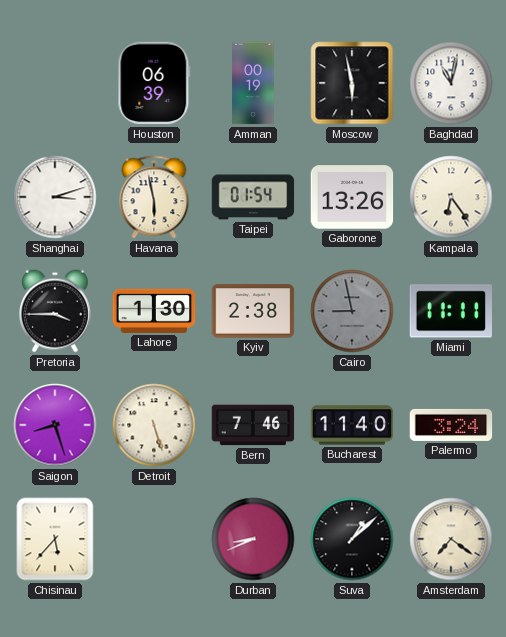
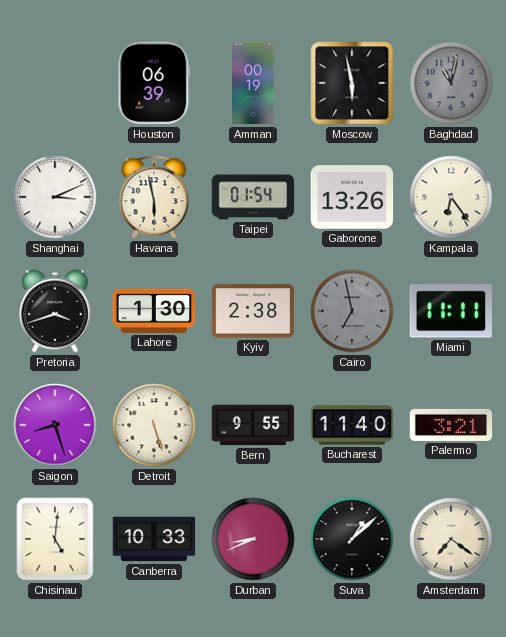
Baghdad dial: white -> grey
Shanghai: 3:12 -> 3:11
Pretoria: 3:45 -> 3:42
Cairo: 8:58 -> 6:58
Bern: 7:46 -> 9:55
Palermo: 3:24 -> 3:21
Chisinau: 5:37 -> 5:01
Canberra: none -> 10:33
